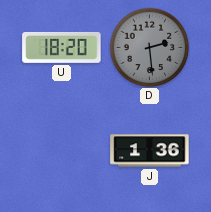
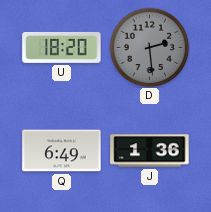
Q: none -> 6:49
